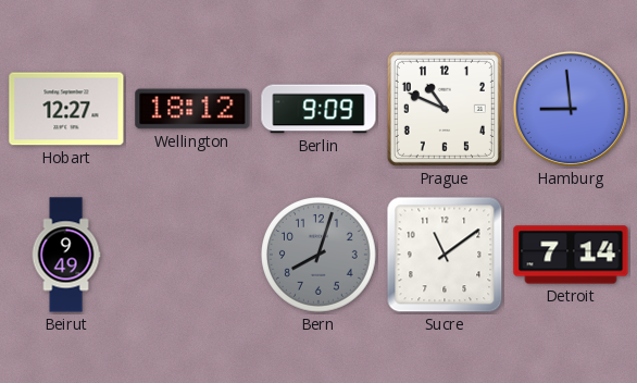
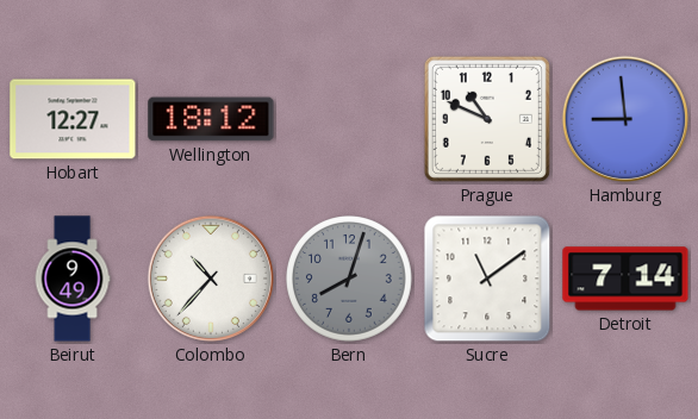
Berlin: 9:09 -> none
Colombo: none -> 10:37
